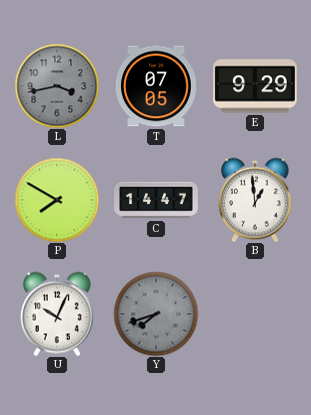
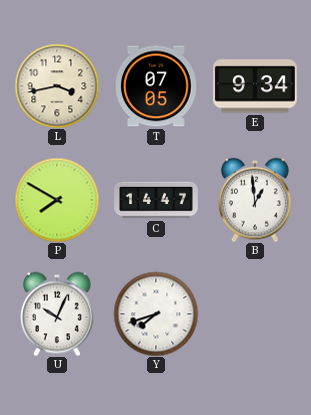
L dial: grey -> cream
E: 9:29 -> 9:34
Y dial: grey -> white
